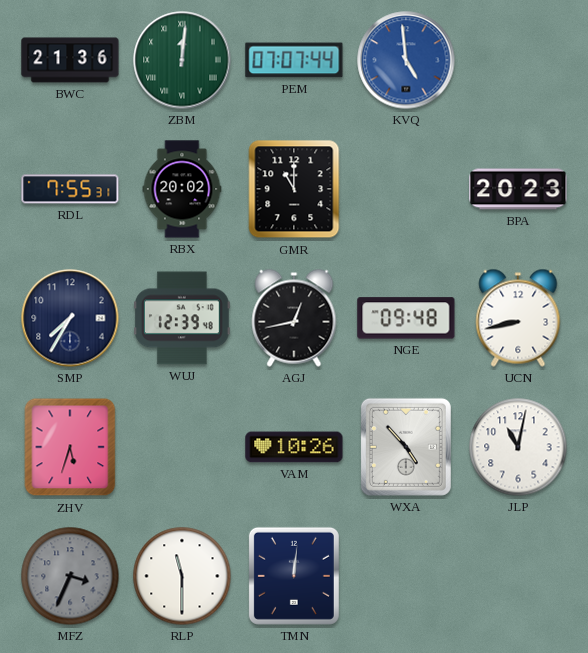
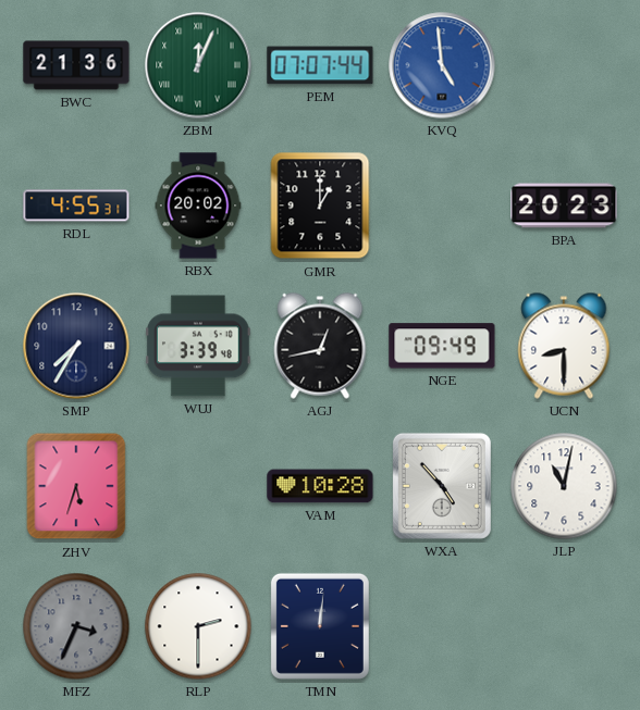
ZBM: 12:01 -> 12:04
RDL: 7:55 -> 4:55
GMR: 11:00 -> 1:00
WUJ: 12:39 -> 3:39
NGE: 09:48 -> 09:49
UCN: 8:43 -> 8:30
VAM: 10:26 -> 10:28
RLP: 11:30 -> 2:30
